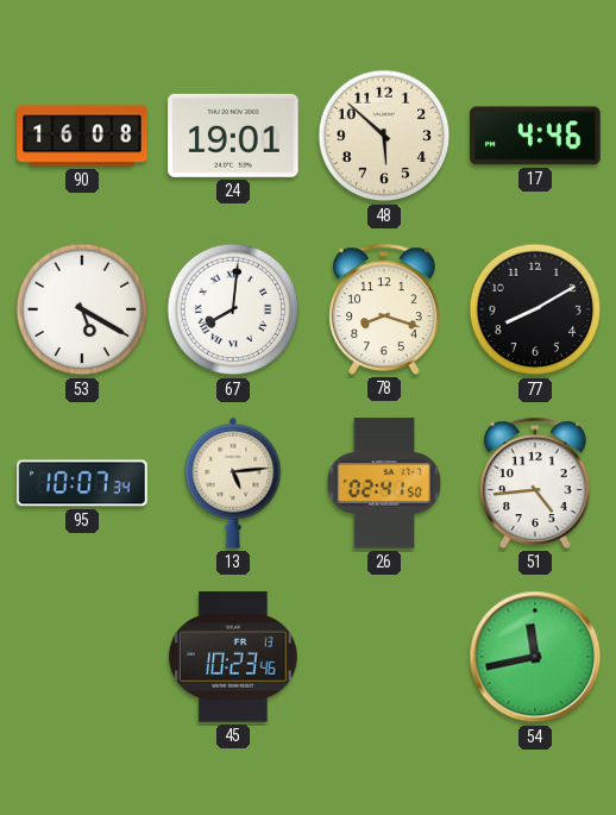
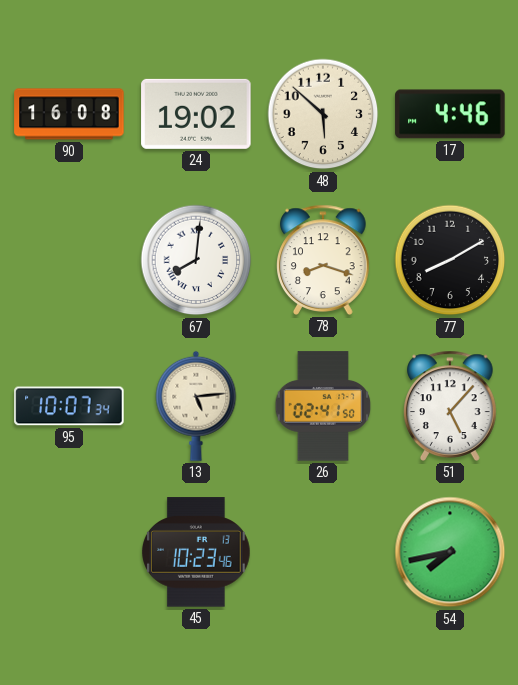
24: 19:01 -> 19:02
53: 5:20 -> none
51: 4:44 -> 5:07
54: 11:43 -> 7:43
